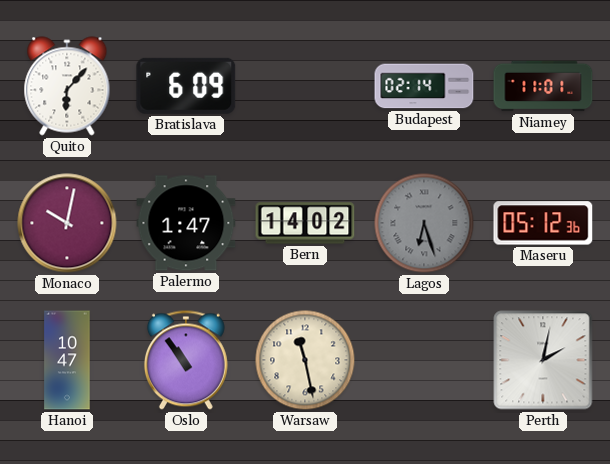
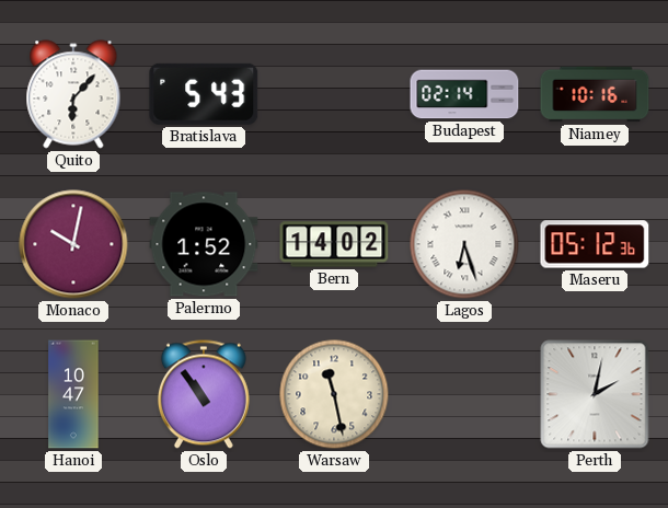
Bratislava: 6:09 -> 5:43
Niamey: 11:01 -> 10:16
Palermo: 1:47 -> 1:52
Lagos dial: grey -> white
